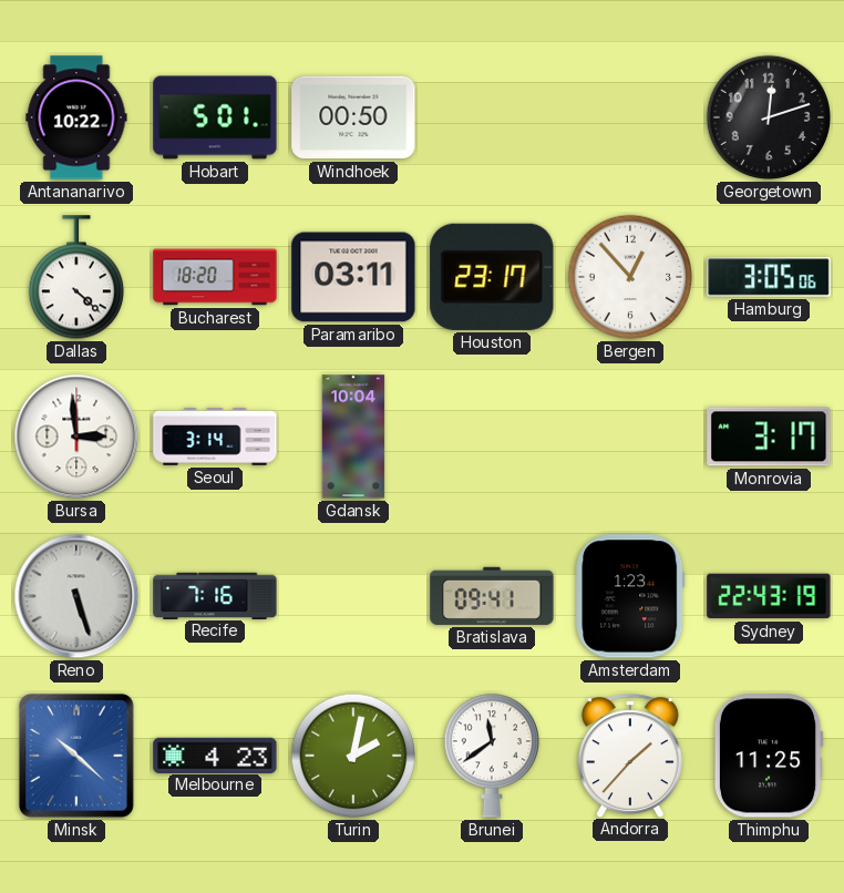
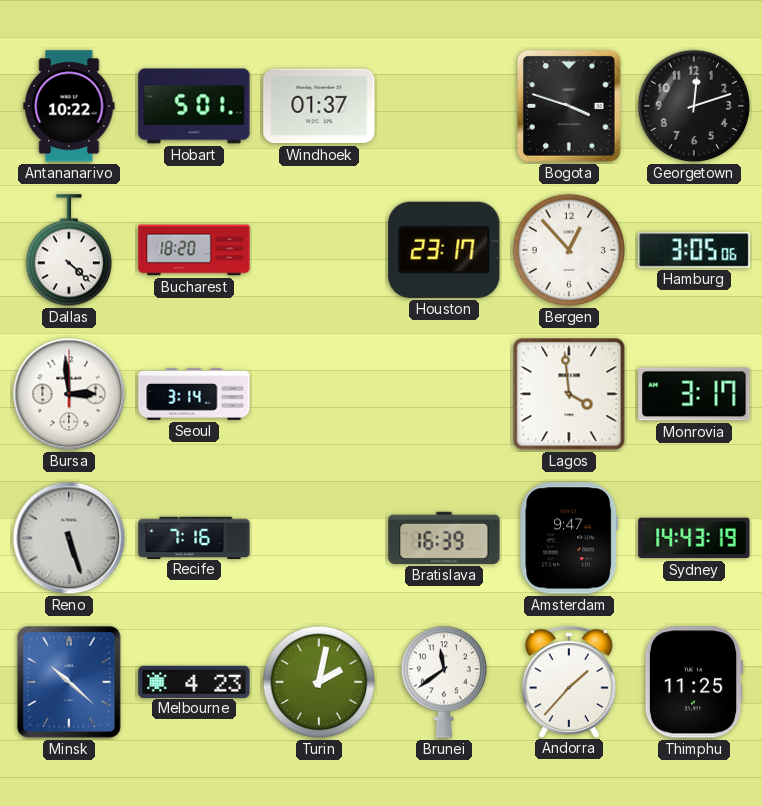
Windhoek: 00:50 -> 01:37
Bogota: none -> 3:48
Paramaribo: 03:11 -> none
Gdansk: 10:04 -> none
Lagos: none -> 3:59
Bratislava: 09:41 -> 16:39
Amsterdam: 1:23 -> 9:47
Sydney: 22:43 -> 14:43
